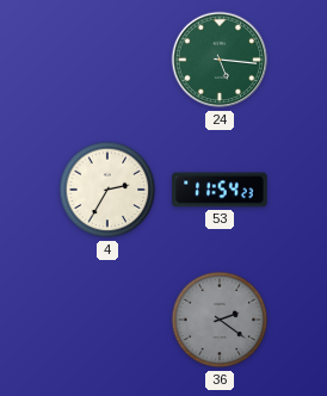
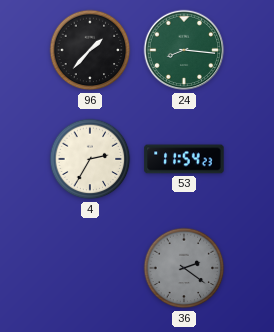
96: none -> 1:37
24: 5:16 -> 8:16
